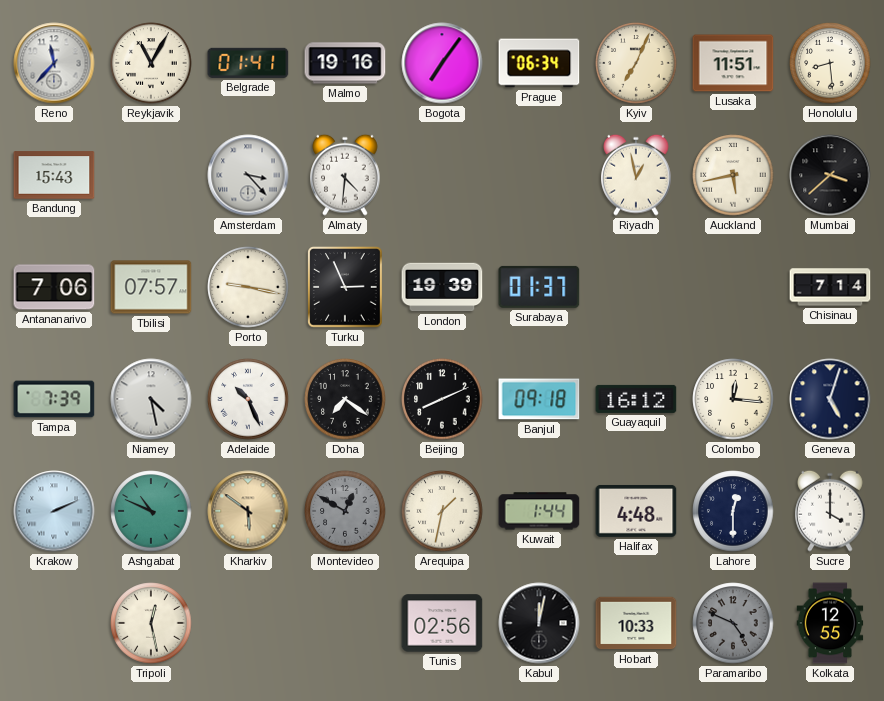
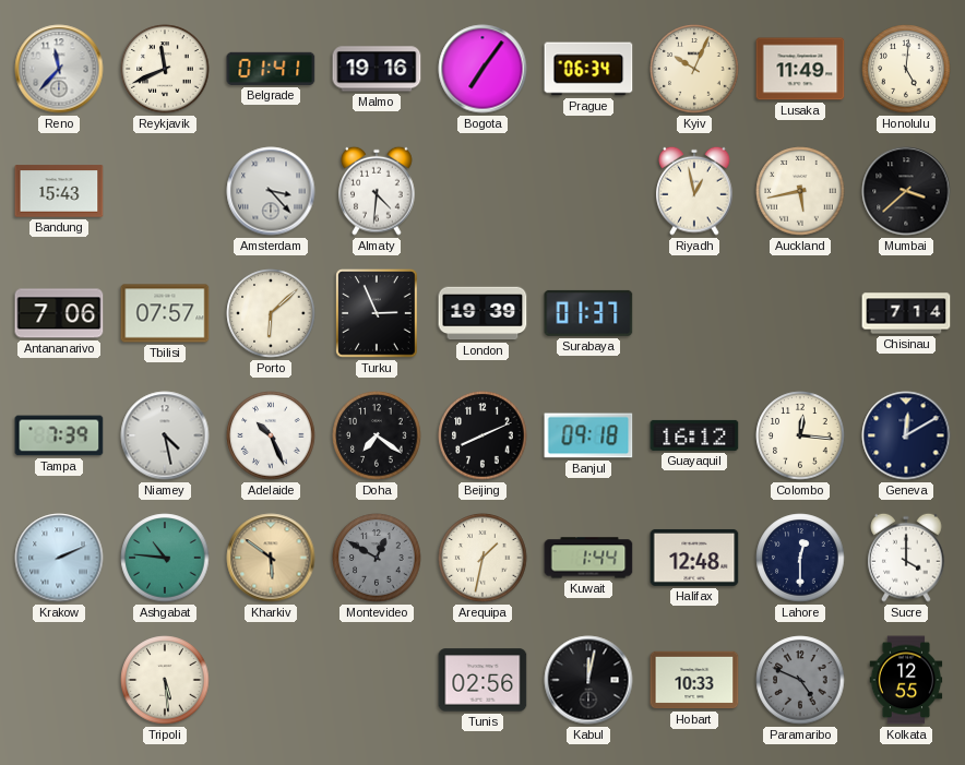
Reykjavik: 11:05 -> 11:41
Kyiv: 7:04 -> 10:04
Lusaka: 11:51 -> 11:49
Honolulu: 8:29 -> 5:01
Porto: 9:17 -> 6:08
Geneva: 5:03 -> 12:10
Ashgabat: 10:49 -> 10:46
Halifax: 4:48 -> 12:48
Tripoli: 12:28 -> 5:29
